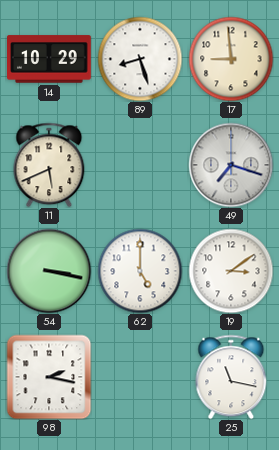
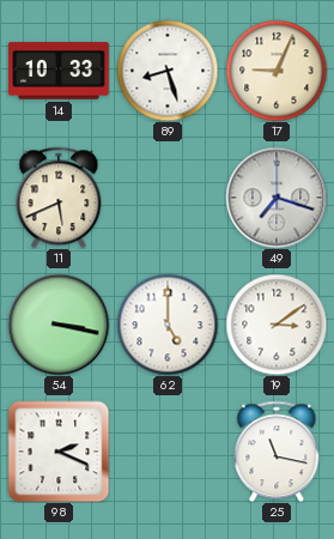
14: 10:29 -> 10:33
17: 8:59 -> 9:04
98: 2:17 -> 2:19
